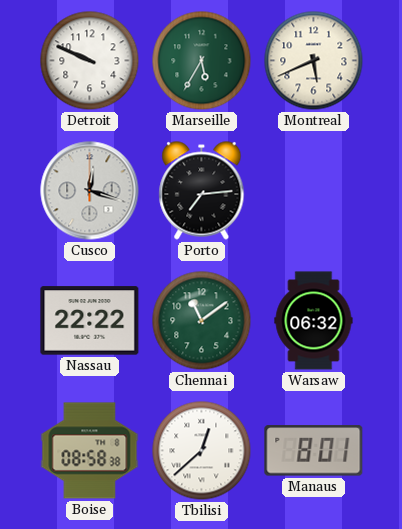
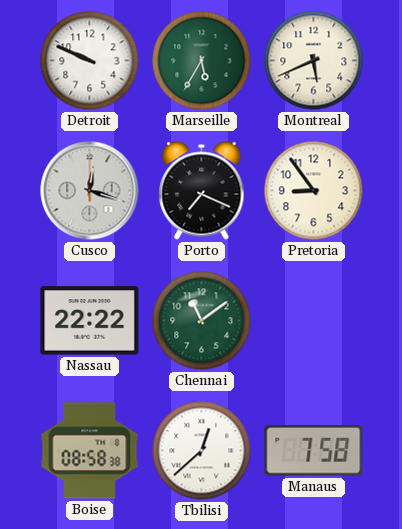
Porto: 7:14 -> 7:19
Pretoria: none -> 8:54
Warsaw: 06:32 -> none
Manaus: 8:01 -> 7:58
